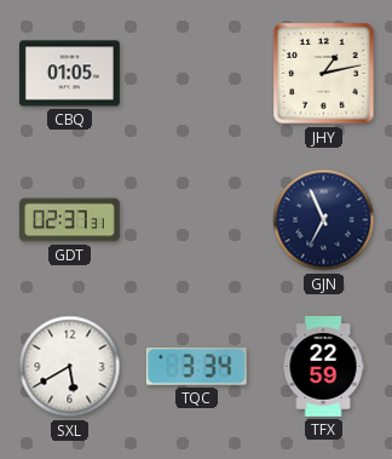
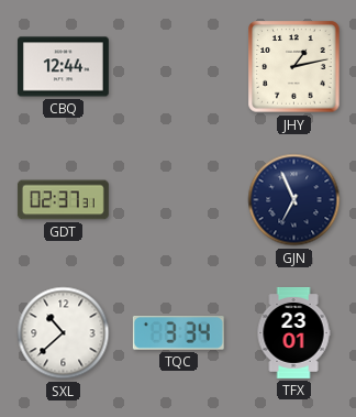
CBQ: 01:05 -> 12:44
SXL: 5:40 -> 10:38
TFX: 22:59 -> 23:01
